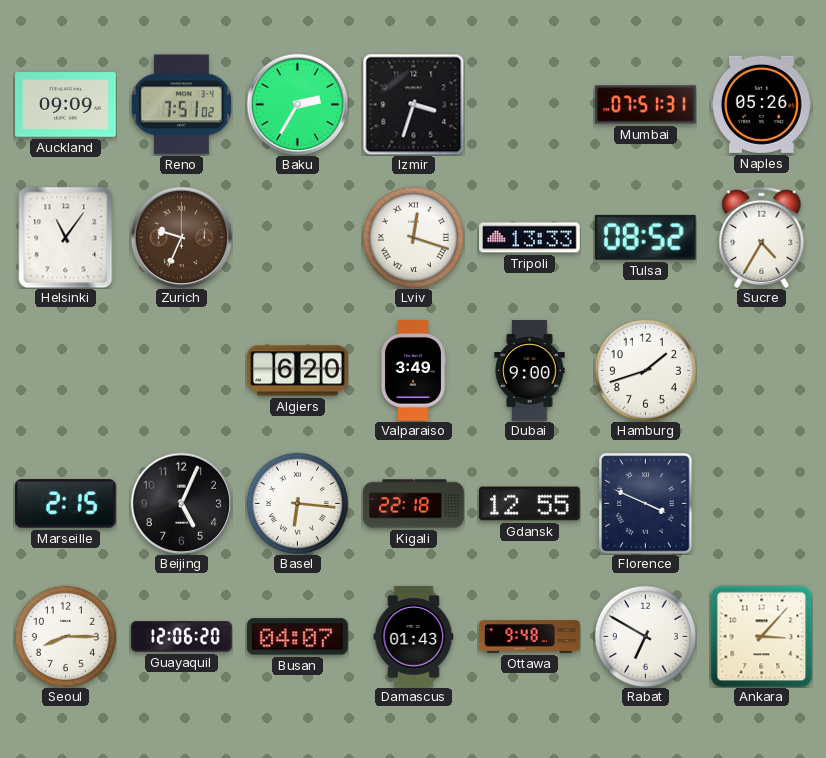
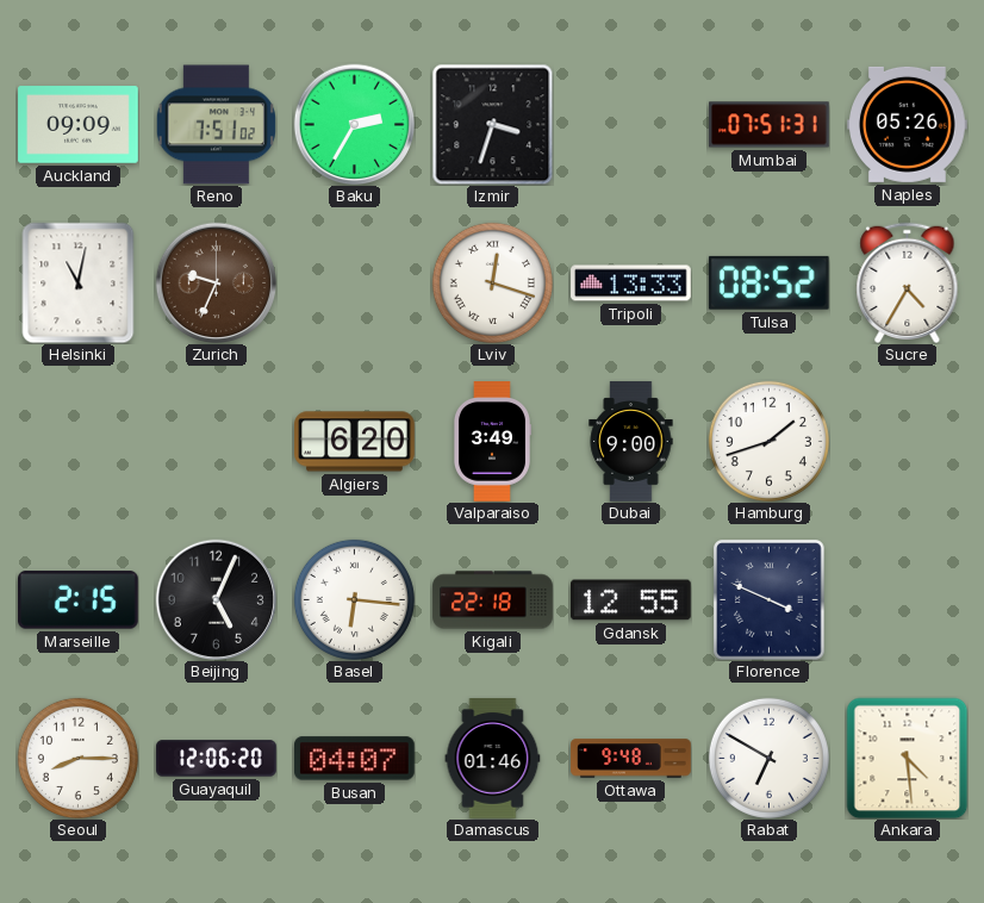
Helsinki: 11:06 -> 11:02
Damascus: 01:43 -> 01:46
Ankara: 3:07 -> 4:29
